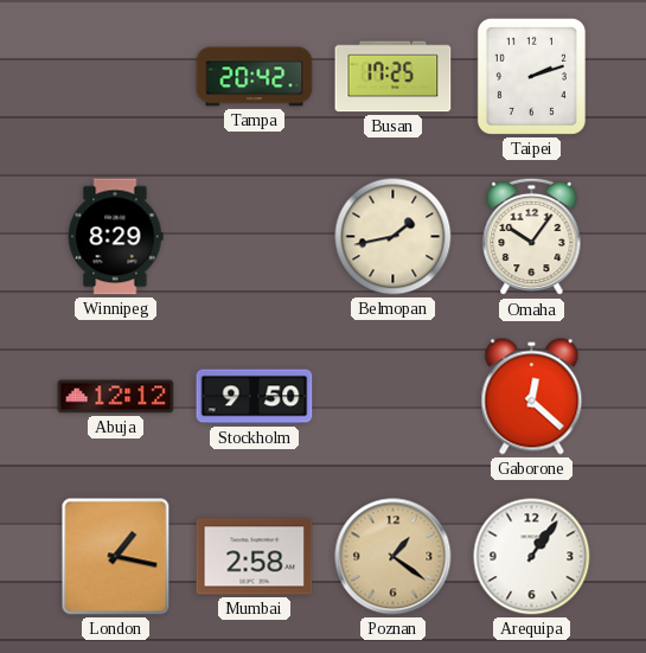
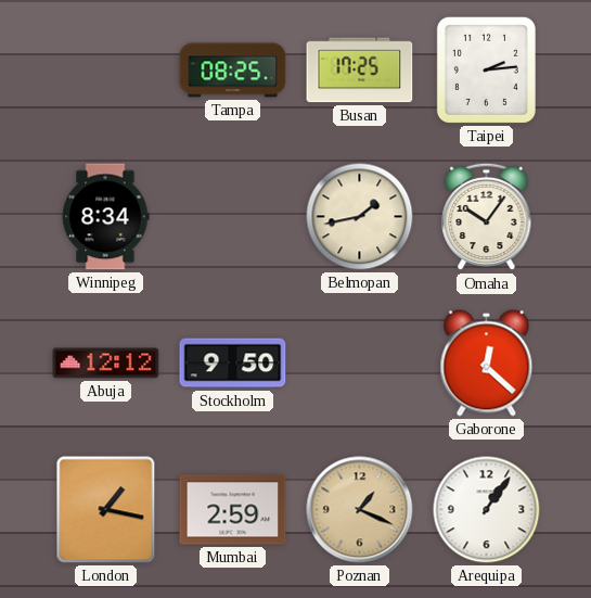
Tampa: 20:42 -> 08:25
Taipei: 2:12 -> 2:14
Winnipeg: 8:29 -> 8:34
Mumbai: 2:58 -> 2:59
Poznan: 1:21 -> 1:19
